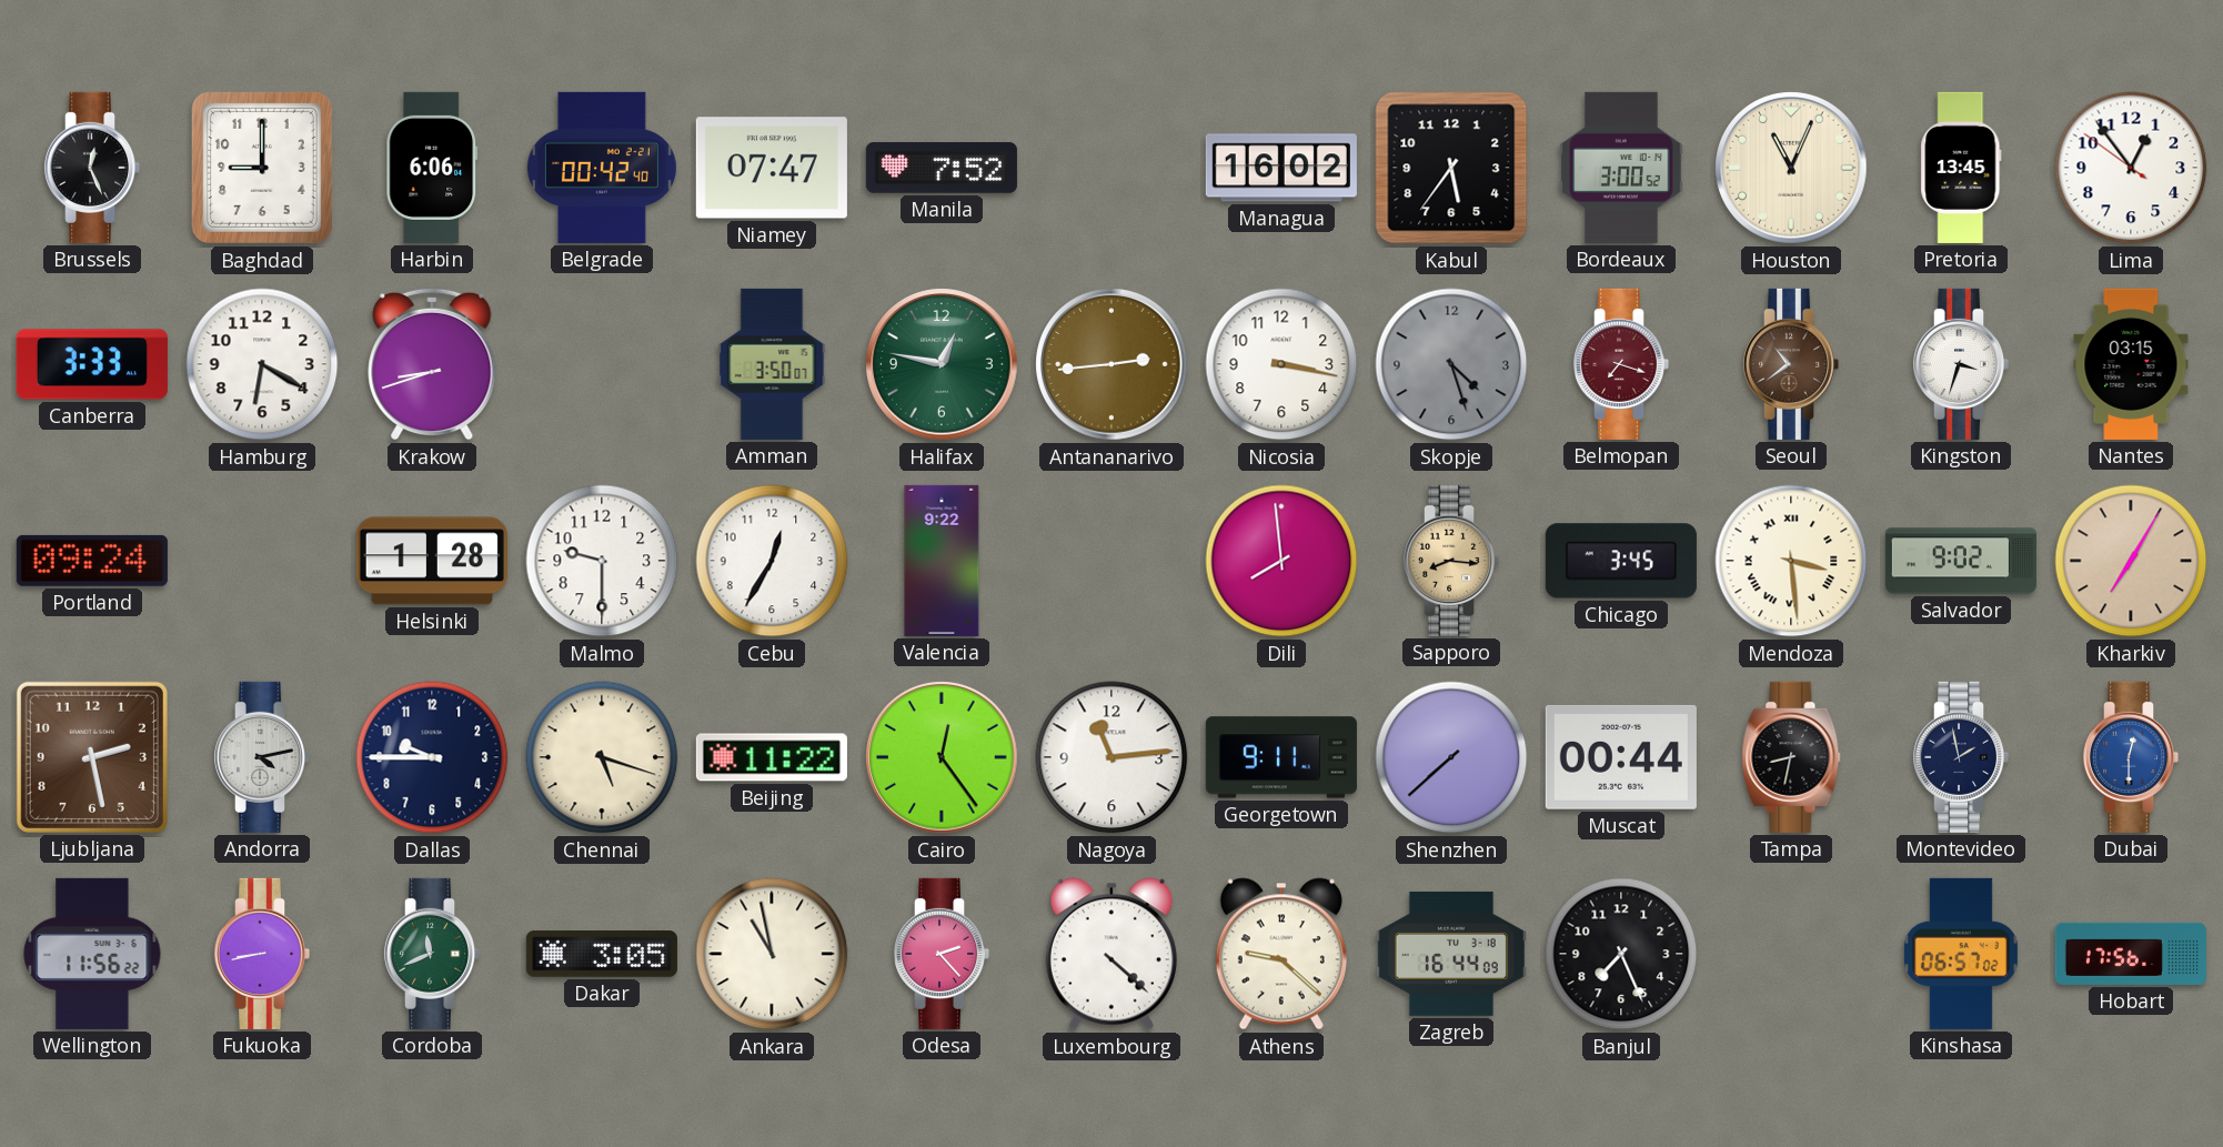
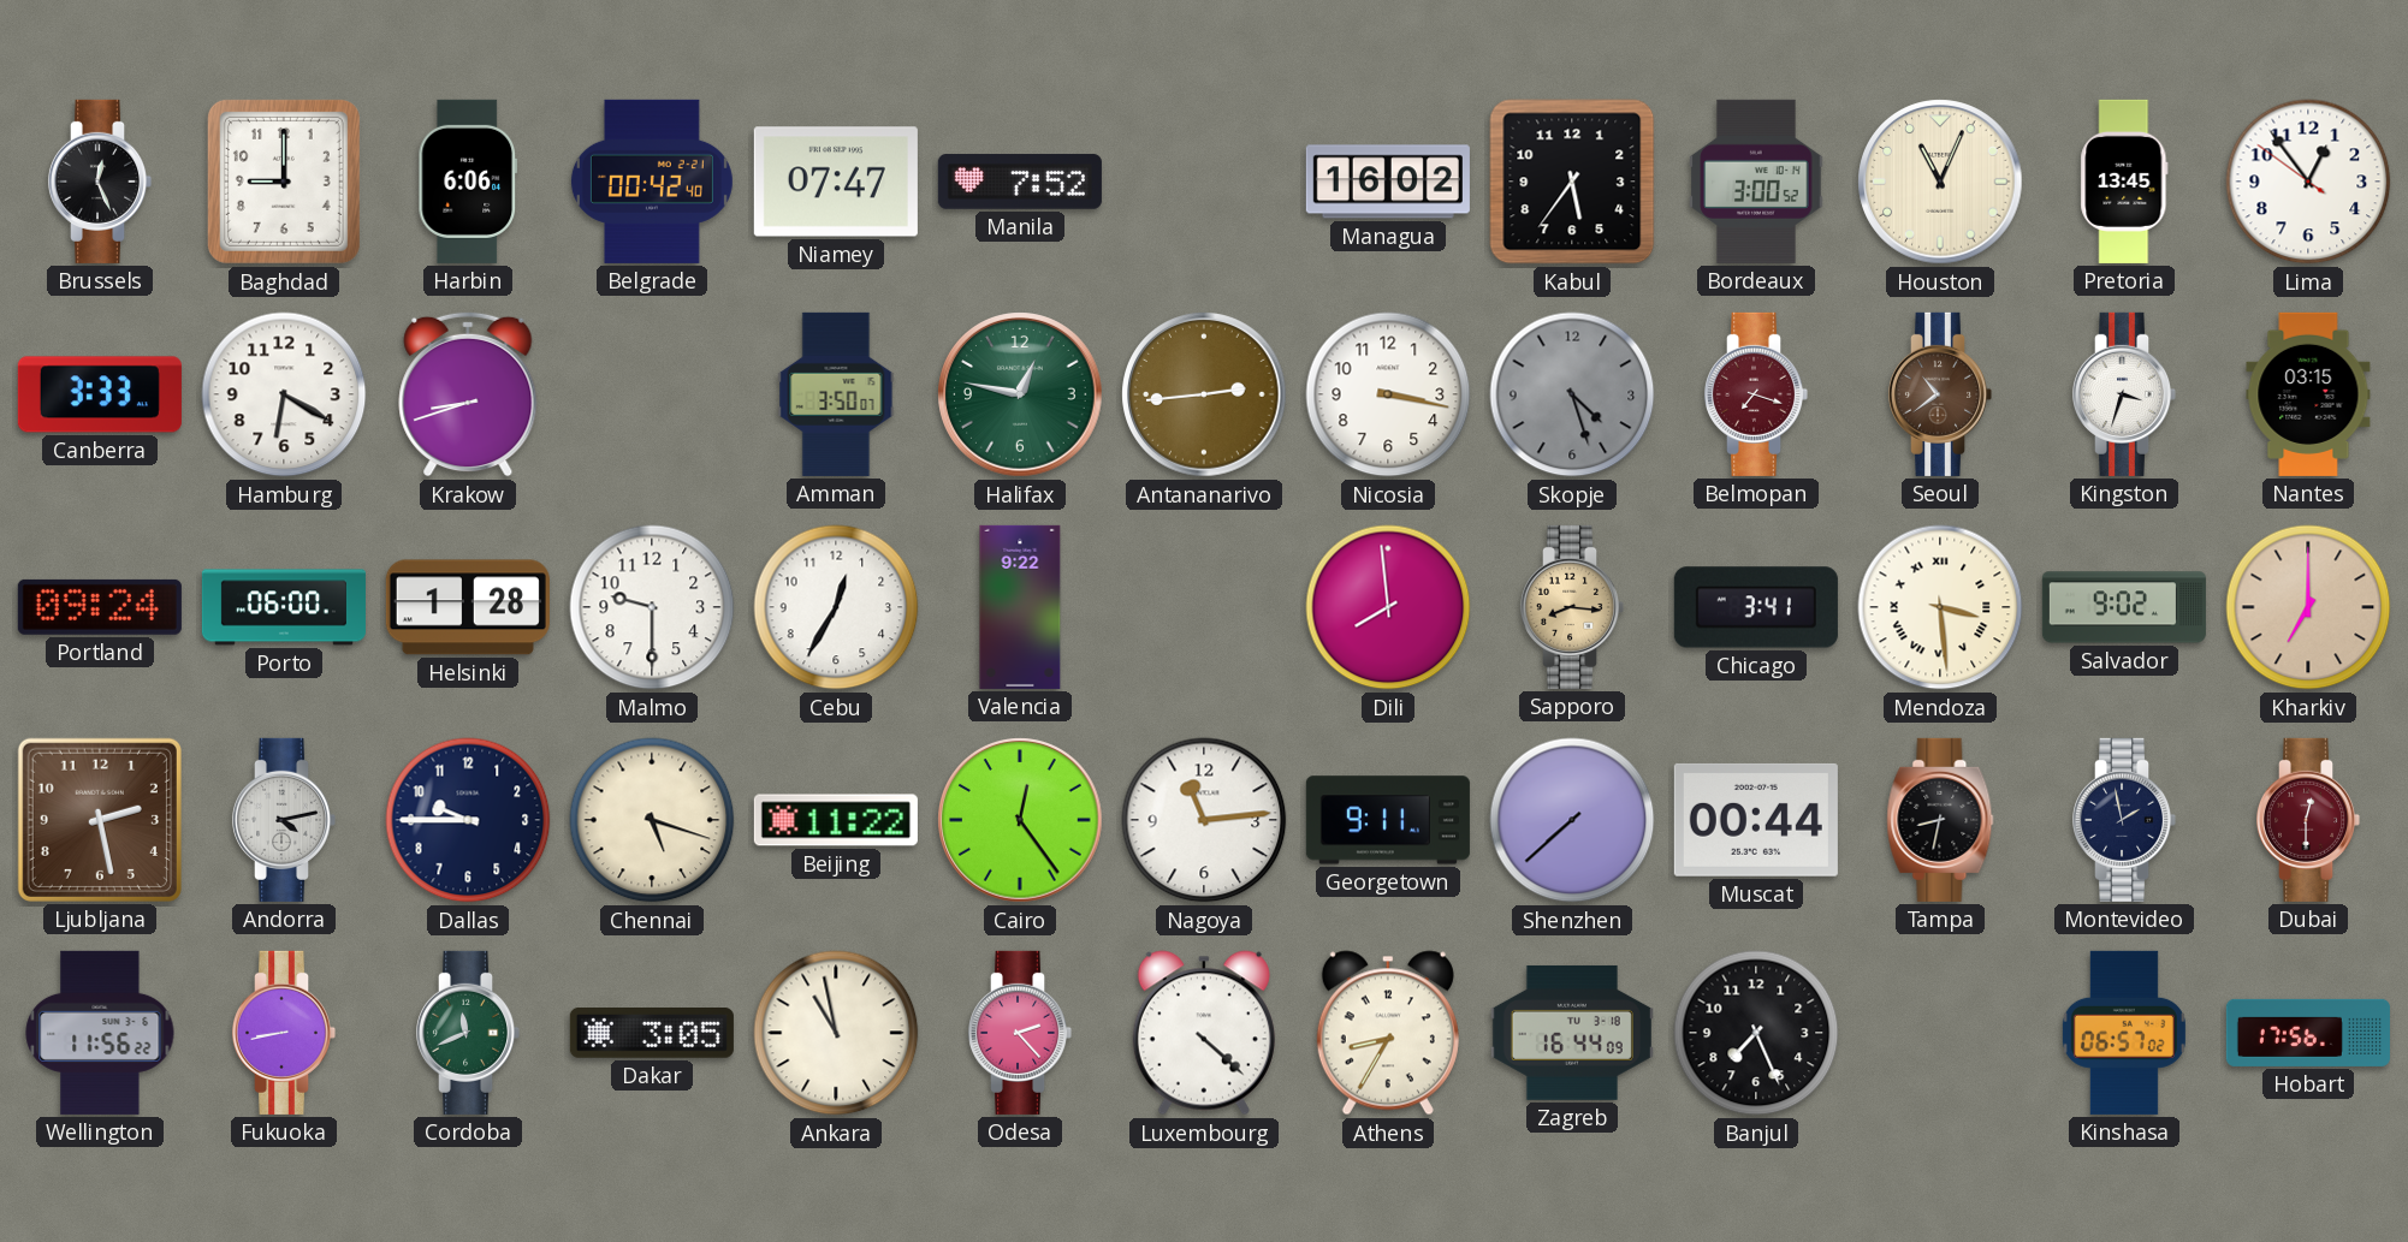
Porto: none -> 06:00
Chicago: 3:45 -> 3:41
Kharkiv: 7:05 -> 7:00
Dubai dial: blue -> burgundy
Athens: 9:22 -> 8:35
